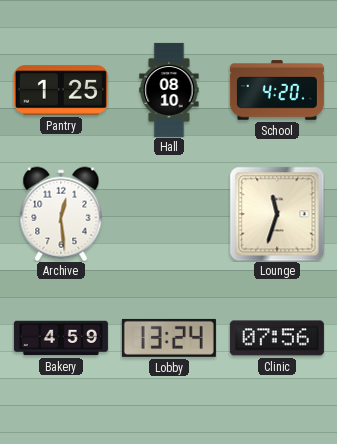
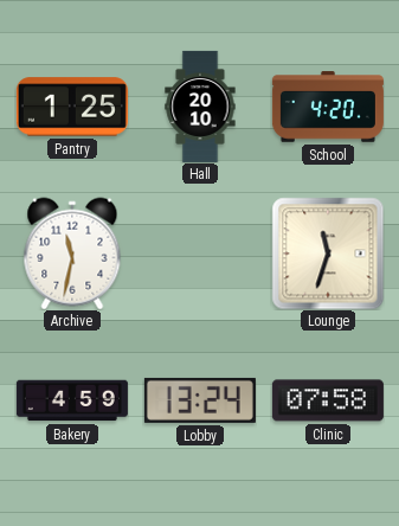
Hall: 08:10 -> 20:10
Archive: 12:29 -> 11:32
Clinic: 07:56 -> 07:58
